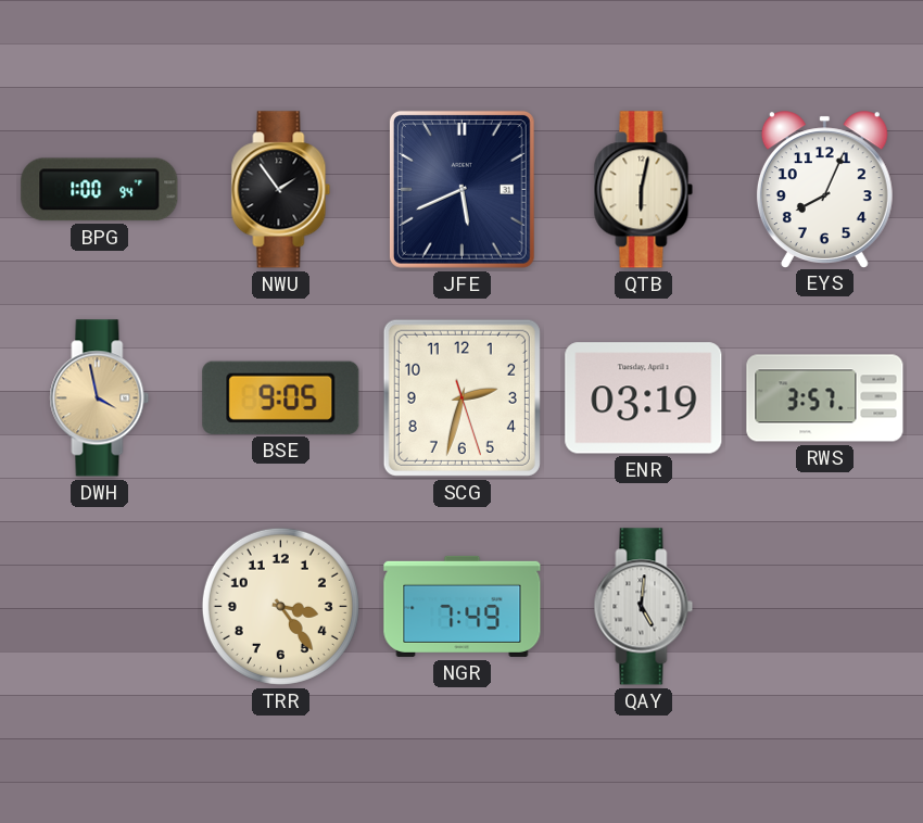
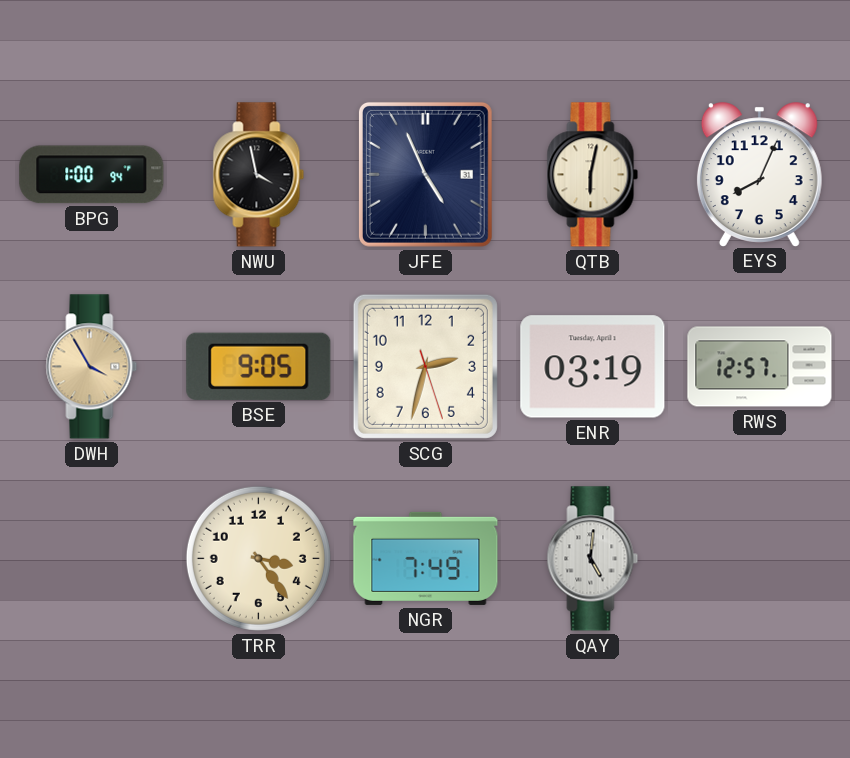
NWU: 1:54 -> 3:58
JFE: 5:41 -> 4:56
DWH: 3:58 -> 3:55
RWS: 3:57 -> 12:57
